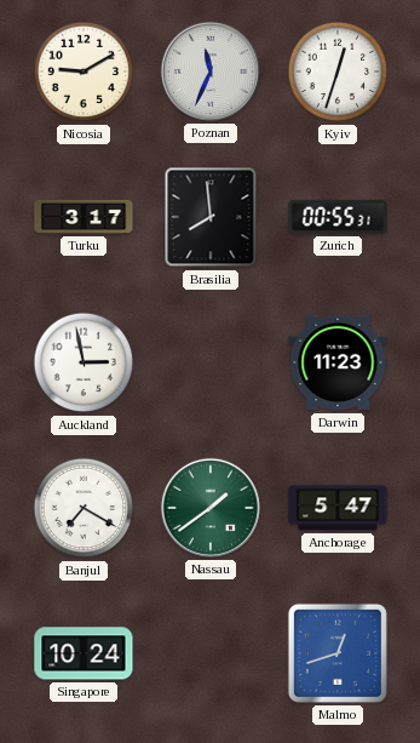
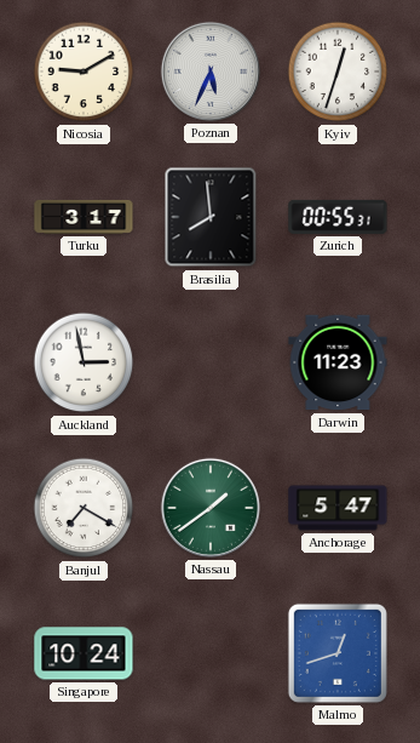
Poznan: 11:34 -> 5:34
